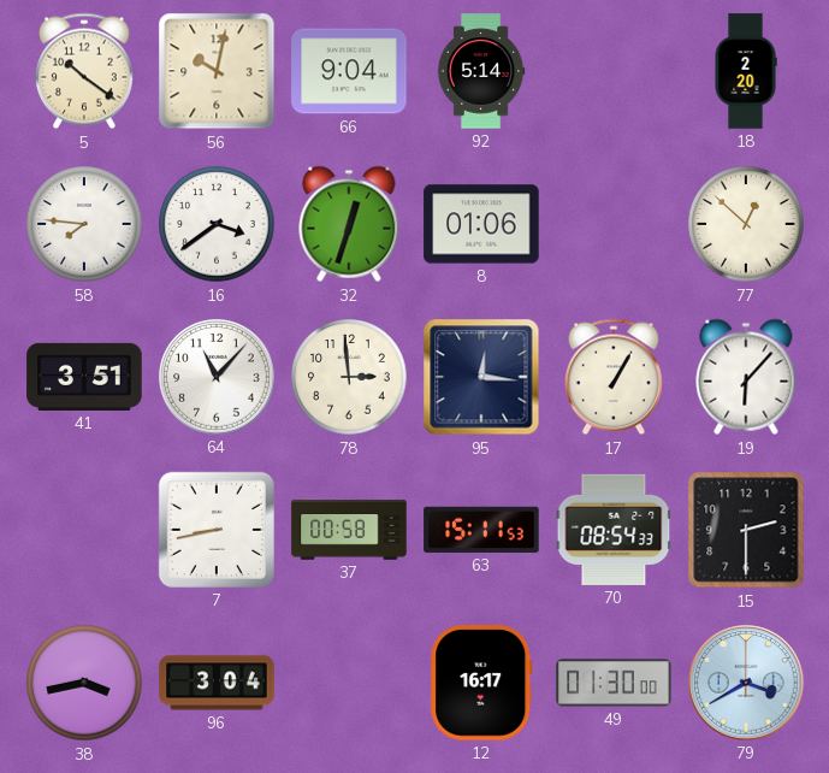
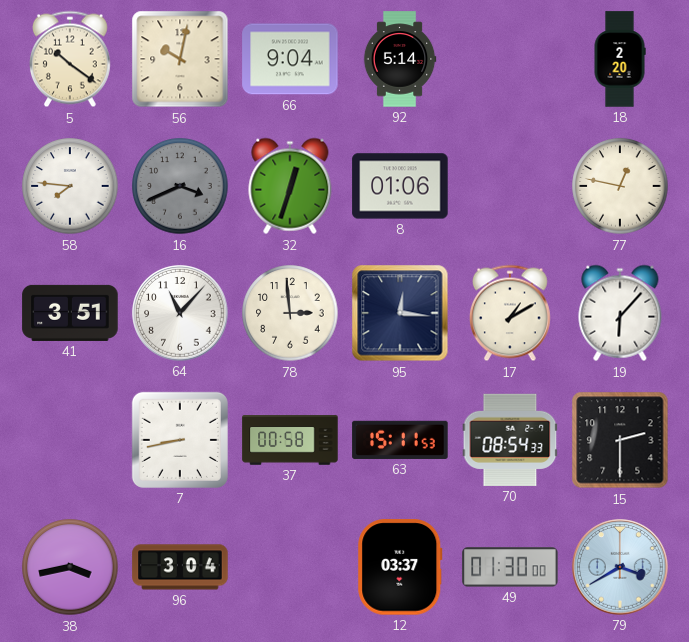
16: 3:39 -> 3:41
16 dial: white -> grey
77: 12:52 -> 12:47
17: 1:05 -> 1:10
12: 16:17 -> 03:37
